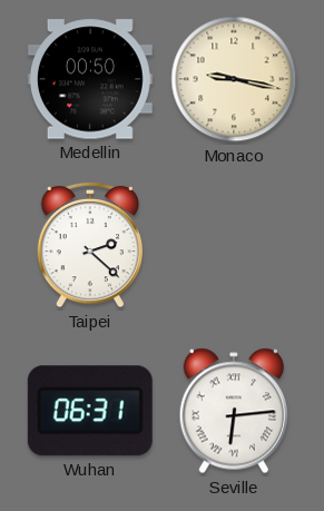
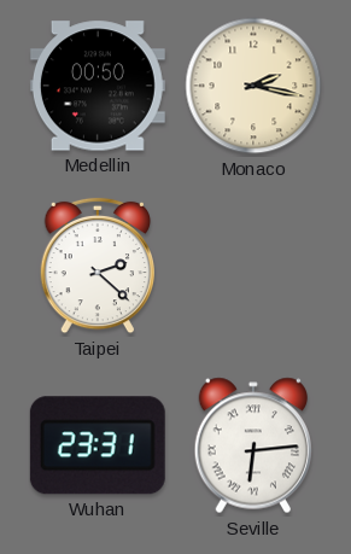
Monaco: 9:17 -> 2:17
Wuhan: 06:31 -> 23:31
